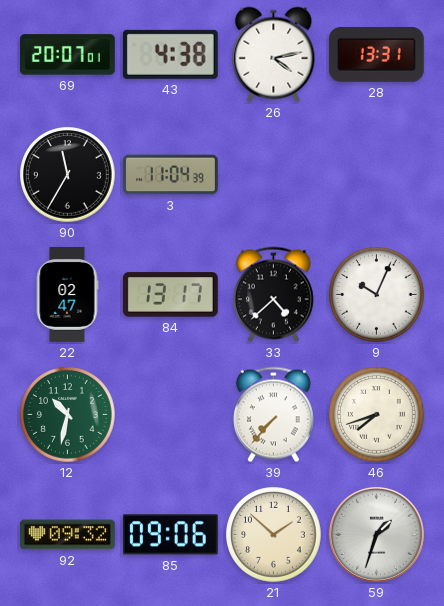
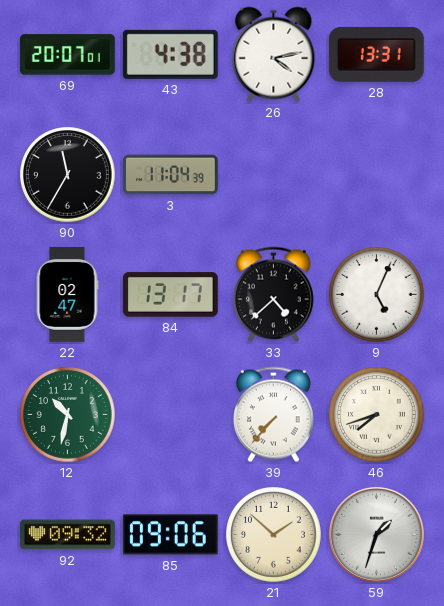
9: 10:04 -> 5:04
